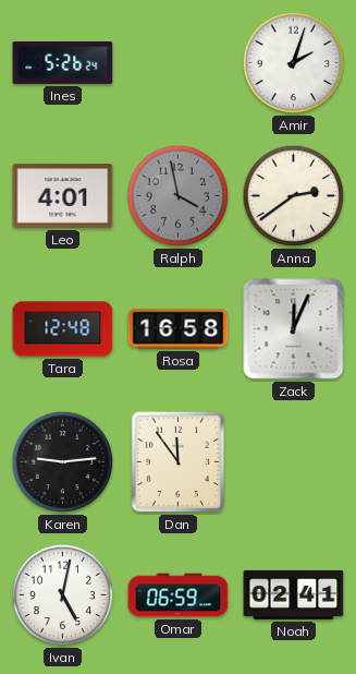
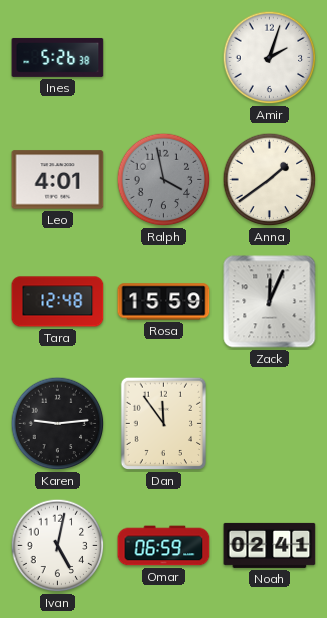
Ines: 5:26:24 -> 5:26:38
Anna: 2:39 -> 1:39
Rosa: 16:58 -> 15:59
